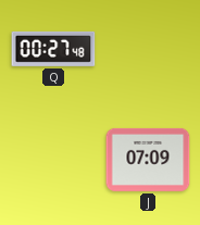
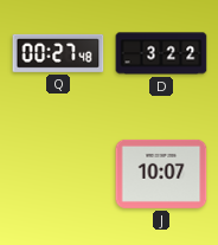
D: none -> 3:22
J: 07:09 -> 10:07
